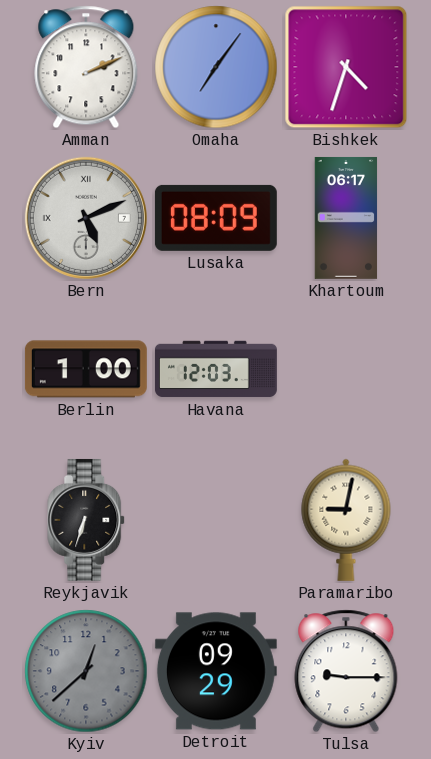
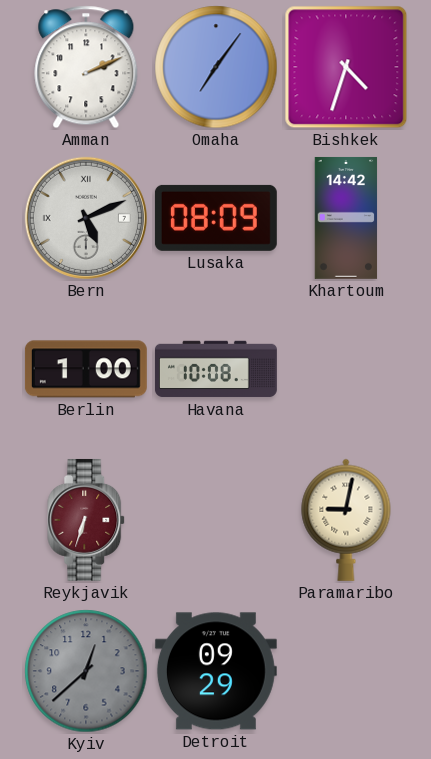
Khartoum: 06:17 -> 14:42
Havana: 12:03 -> 10:08
Reykjavik dial: black -> burgundy
Tulsa: 9:15 -> none
